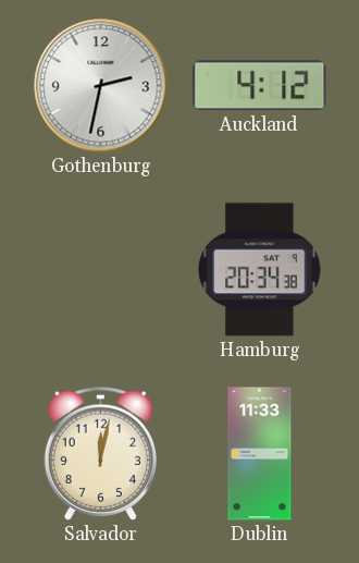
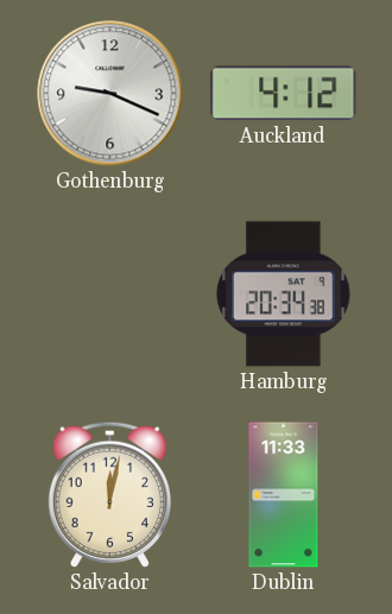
Gothenburg: 2:32 -> 9:19
